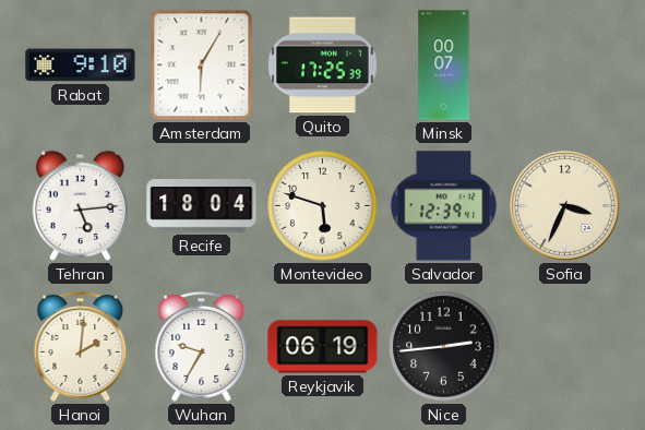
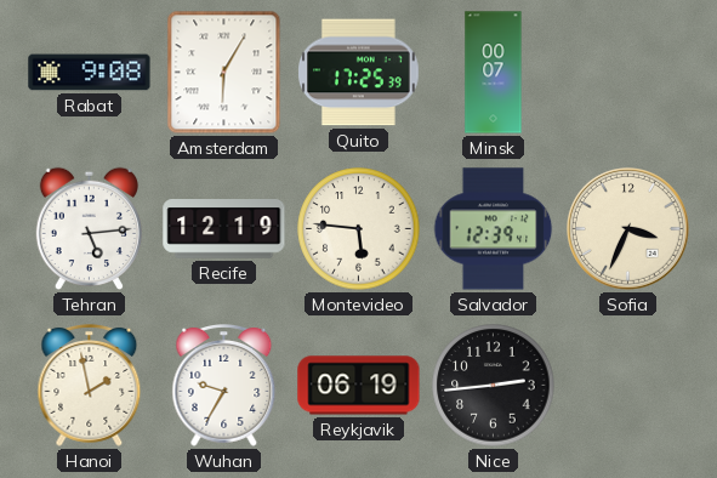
Rabat: 9:10 -> 9:08
Recife: 18:04 -> 12:19
Montevideo: 5:48 -> 5:46
Hanoi: 2:01 -> 1:58
